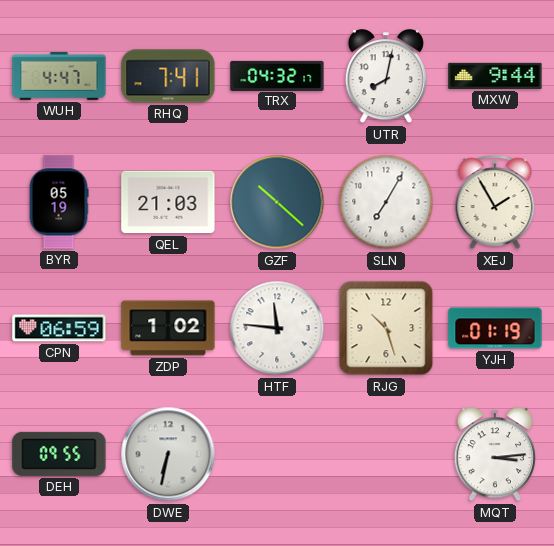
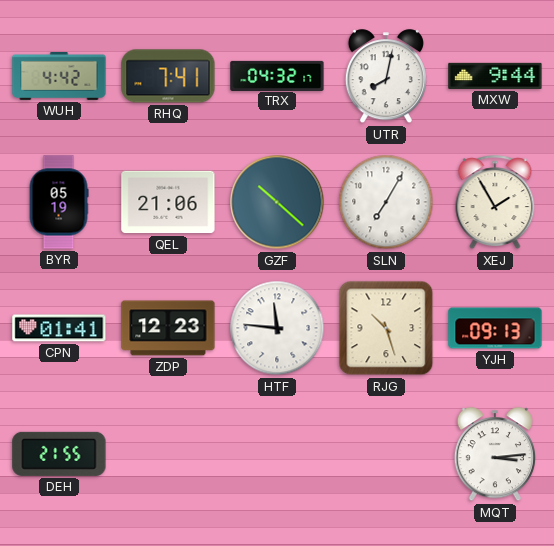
WUH: 4:47 -> 4:42
QEL: 21:03 -> 21:06
CPN: 06:59 -> 01:41
ZDP: 1:02 -> 12:23
YJH: 01:19 -> 09:13
DEH: 09:55 -> 21:55
DWE: 6:32 -> none
